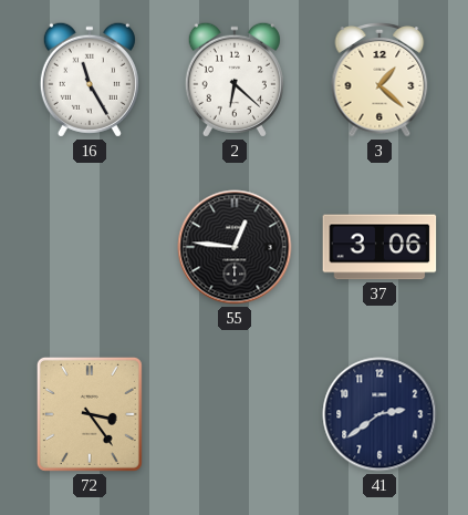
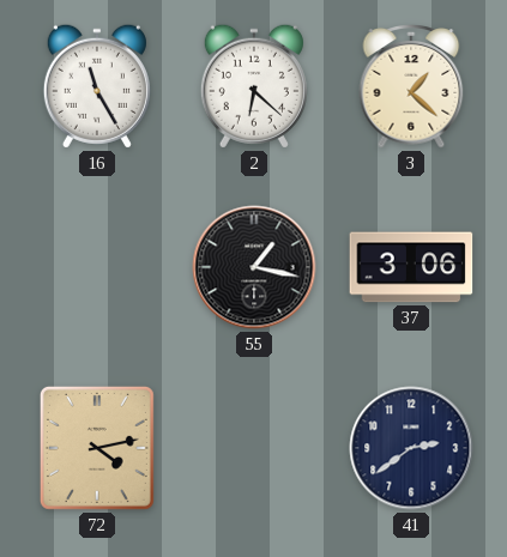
55: 12:46 -> 1:17
72: 3:24 -> 4:13
